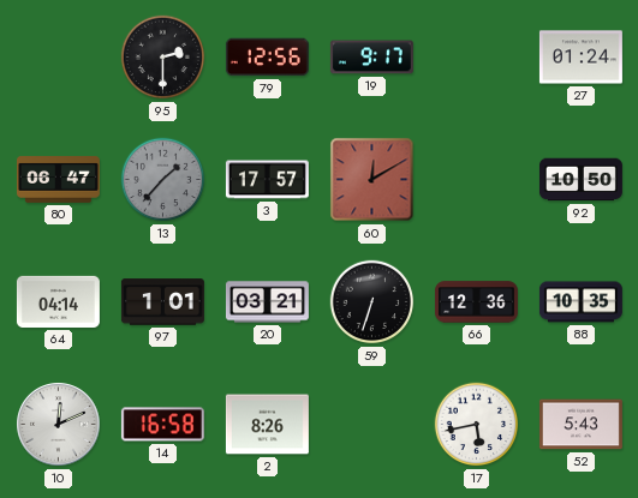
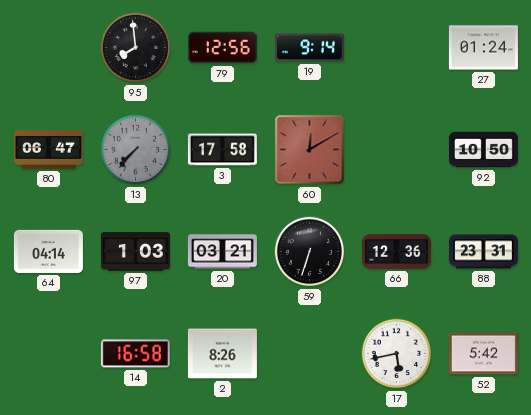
95: 2:30 -> 7:59
19: 9:17 -> 9:14
13: 1:37 -> 7:37
3: 17:57 -> 17:58
97: 1:01 -> 1:03
88: 10:35 -> 23:31
10: 12:11 -> none
52: 5:43 -> 5:42
